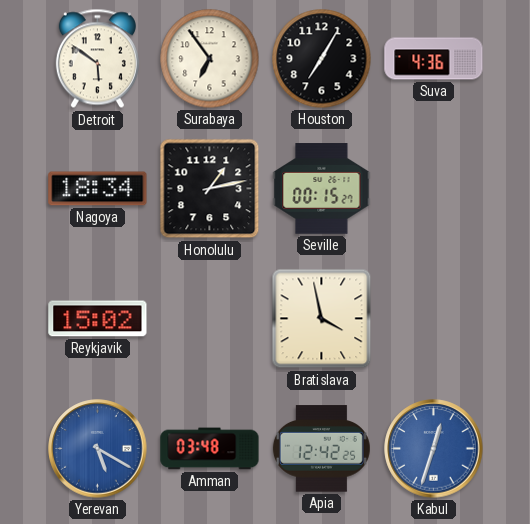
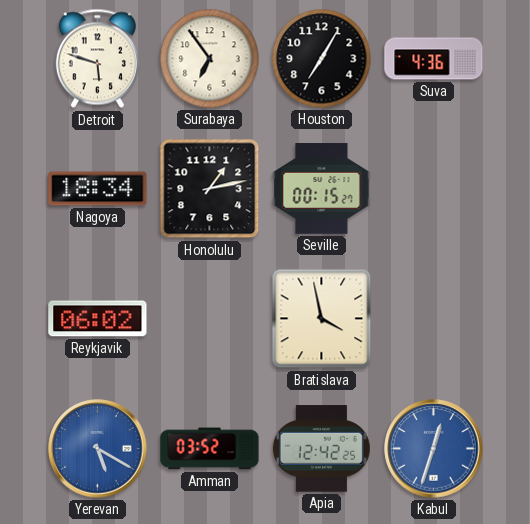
Detroit: 5:51 -> 5:48
Reykjavik: 15:02 -> 06:02
Amman: 03:48 -> 03:52
